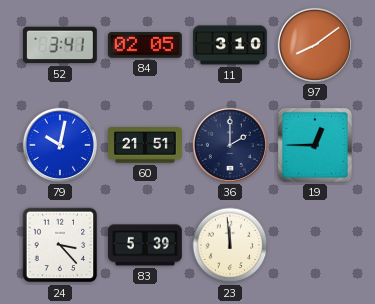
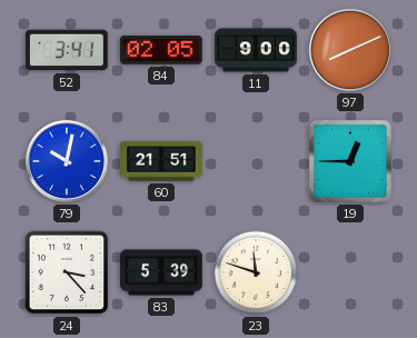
11: 3:10 -> 9:00
97: 8:09 -> 8:11
36: 2:00 -> none
23: 11:59 -> 11:48
